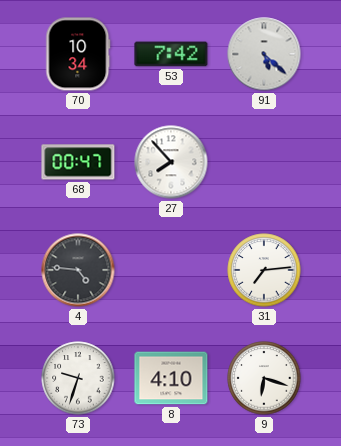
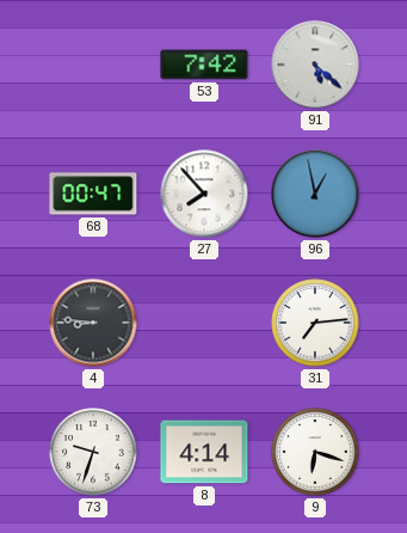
70: 10:34 -> none
96: none -> 12:58
4: 4:46 -> 8:46
8: 4:10 -> 4:14
